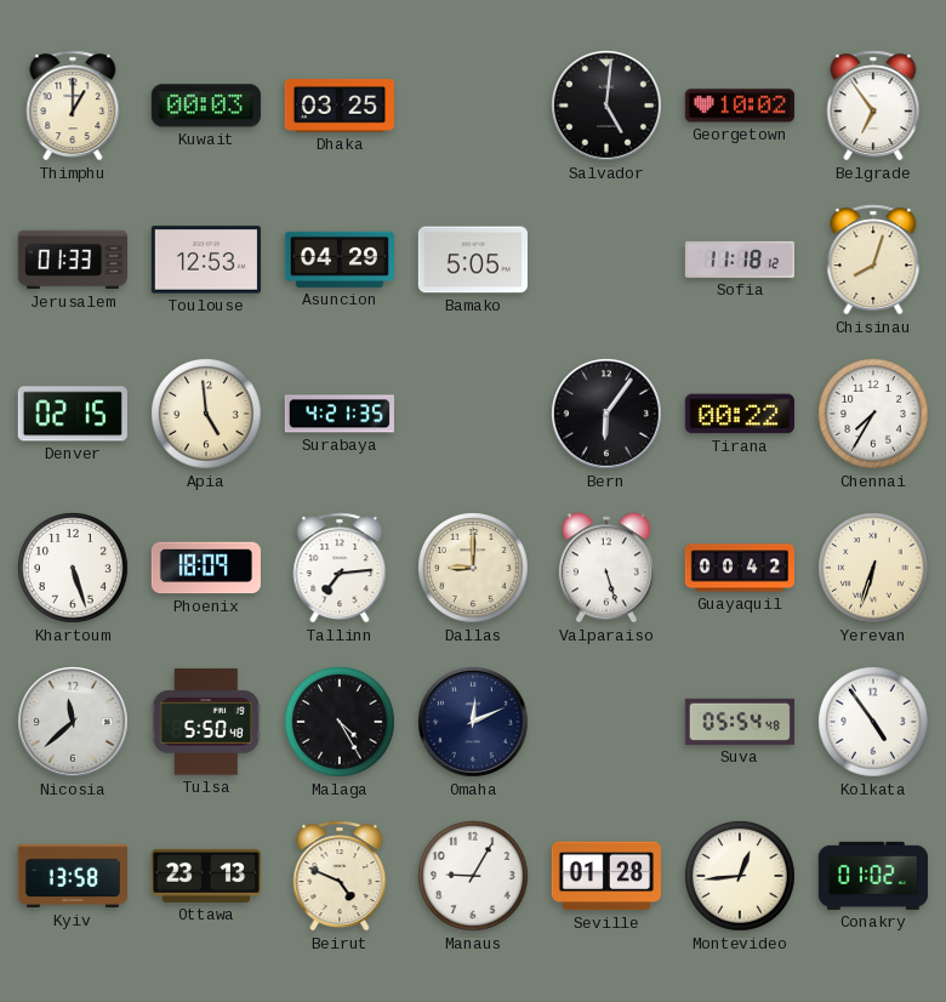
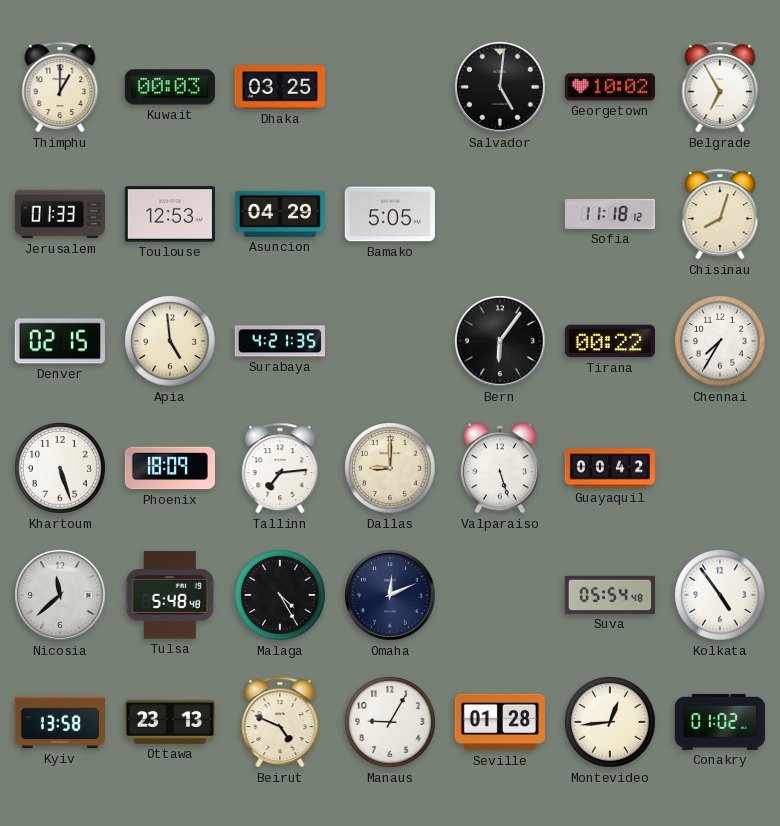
Belgrade: 6:54 -> 6:55
Yerevan: 6:33 -> none
Tulsa: 5:50 -> 5:48
